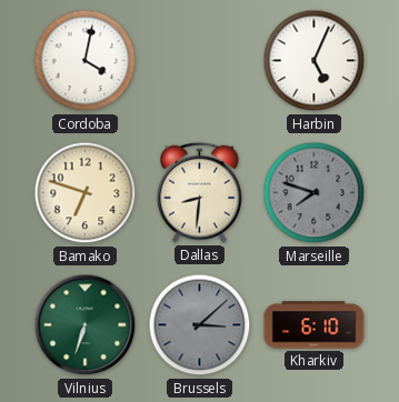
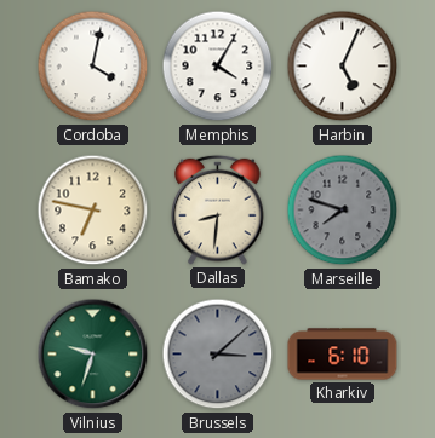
Memphis: none -> 4:05
Bamako: 6:48 -> 6:47
Vilnius: 6:33 -> 9:33
